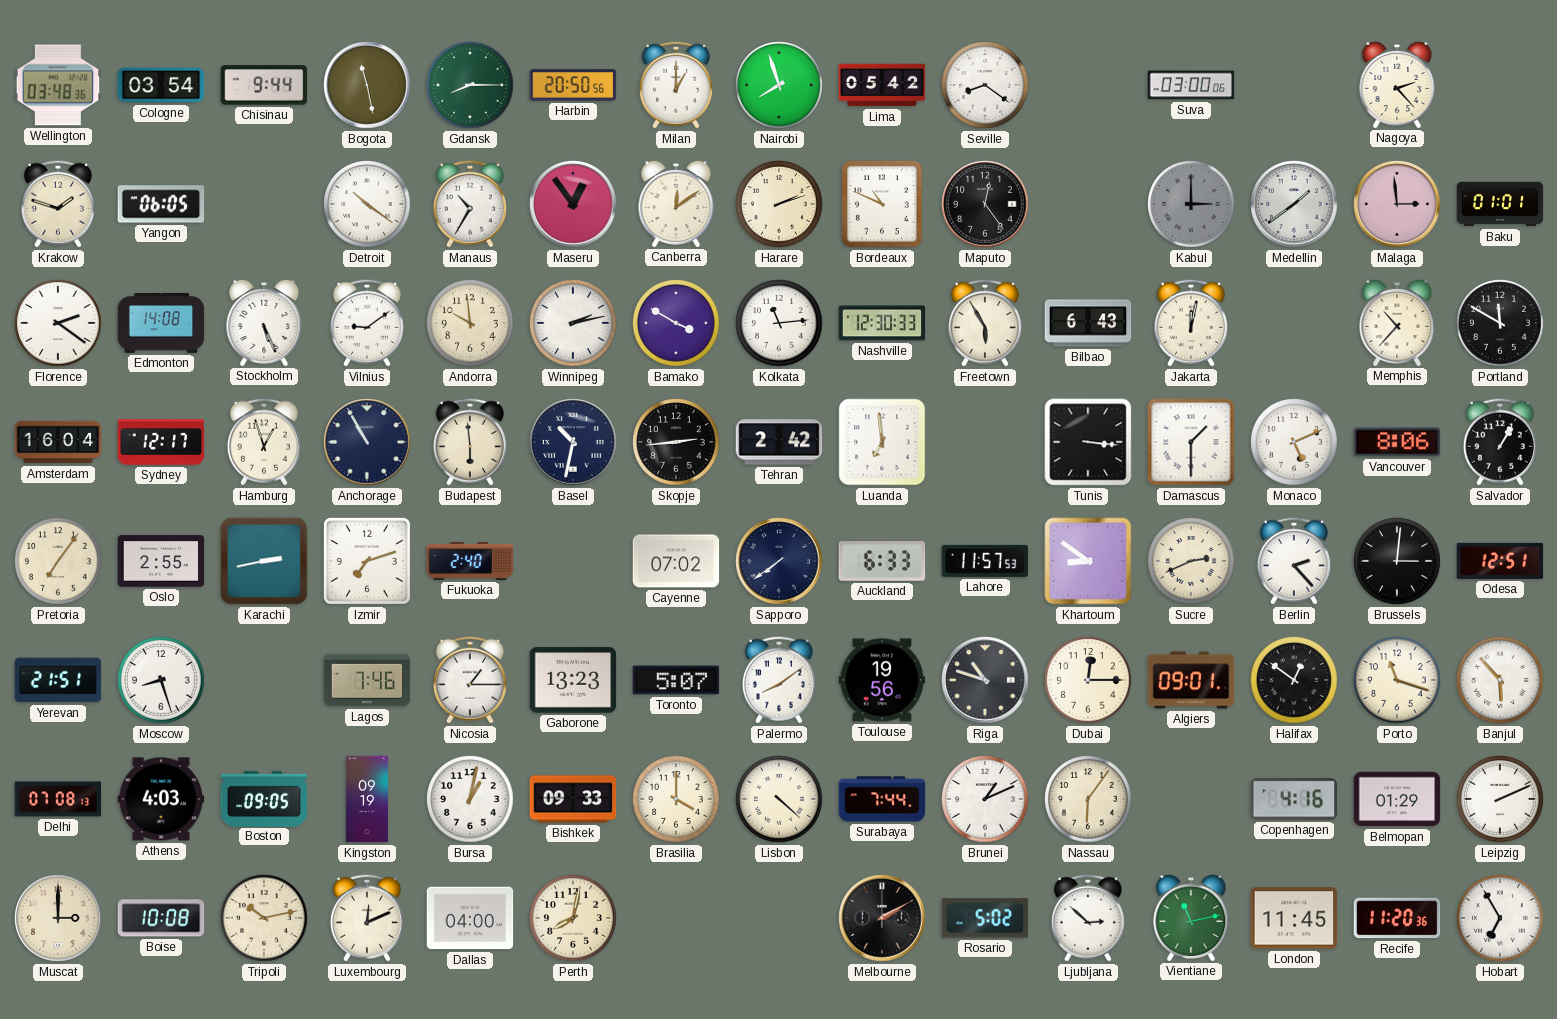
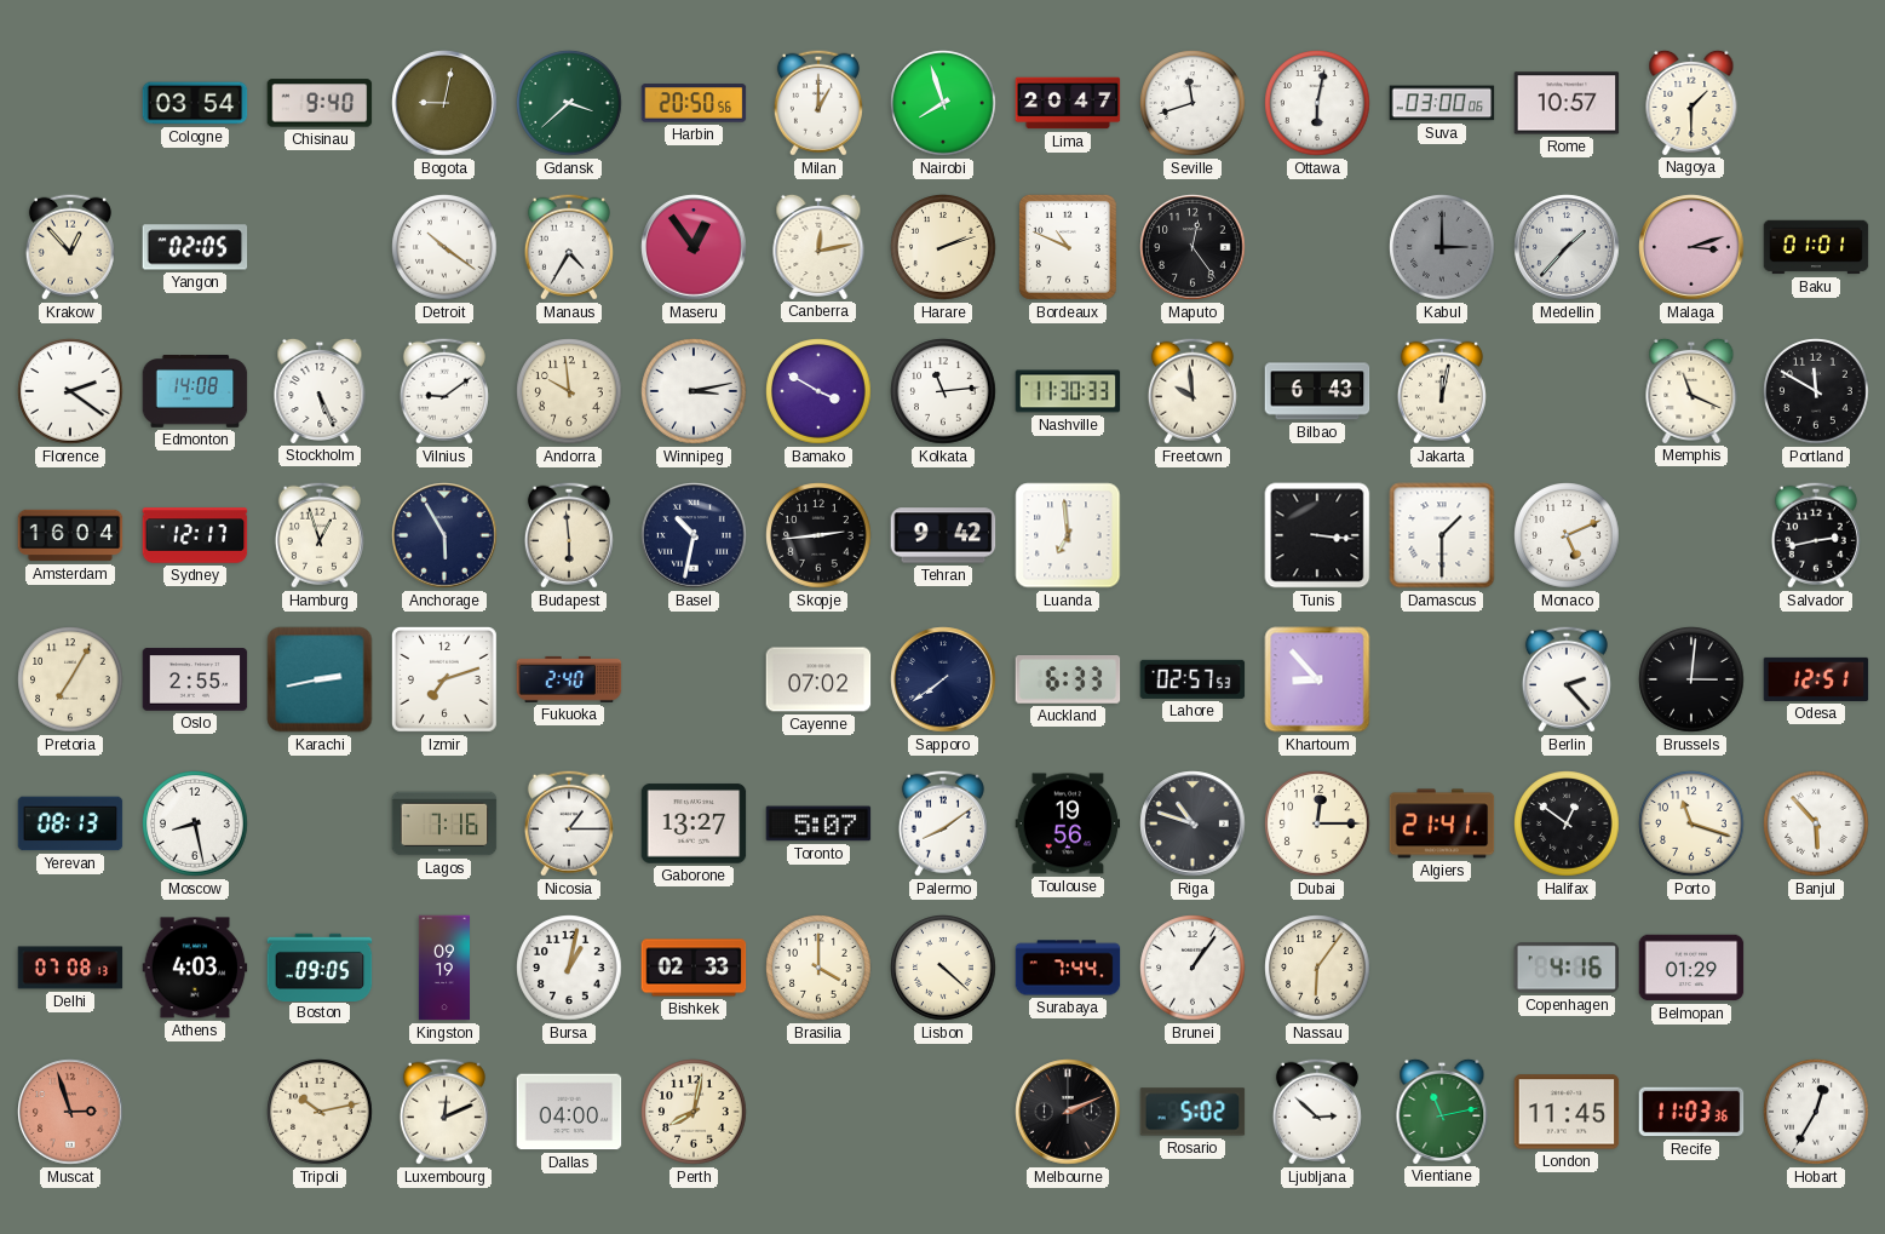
Wellington: 03:48 -> none
Chisinau: 9:44 -> 9:40
Bogota: 11:28 -> 9:02
Gdansk: 8:15 -> 3:38
Lima: 05:42 -> 20:47
Seville: 8:21 -> 11:42
Ottawa: none -> 6:02
Rome: none -> 10:57
Nagoya: 2:23 -> 1:30
Krakow: 1:48 -> 12:53
Yangon: 06:05 -> 02:05
Manaus: 10:35 -> 4:35
Canberra: 12:09 -> 12:13
Medellin: 1:39 -> 1:37
Malaga: 2:59 -> 3:12
Winnipeg: 2:13 -> 3:13
Nashville: 12:30 -> 11:30
Freetown: 5:55 -> 9:59
Memphis: 10:37 -> 11:19
Anchorage: 10:55 -> 5:55
Tehran: 2:42 -> 9:42
Vancouver: 8:06 -> none
Salvador: 1:05 -> 2:43
Pretoria: 7:06 -> 7:05
Lahore: 11:57 -> 02:57
Khartoum: 8:51 -> 8:53
Sucre: 2:41 -> none
Yerevan: 21:51 -> 08:13
Moscow: 8:27 -> 8:28
Lagos: 7:46 -> 7:16
Gaborone: 13:23 -> 13:27
Algiers: 09:01 -> 21:41
Bishkek: 09:33 -> 02:33
Brunei: 1:11 -> 1:06
Leipzig: 2:11 -> none
Muscat: 3:00 -> 2:57
Muscat dial: cream -> salmon
Boise: 10:08 -> none
Melbourne: 2:10 -> 2:11
Recife: 11:20 -> 11:03
Hobart: 6:55 -> 12:35
